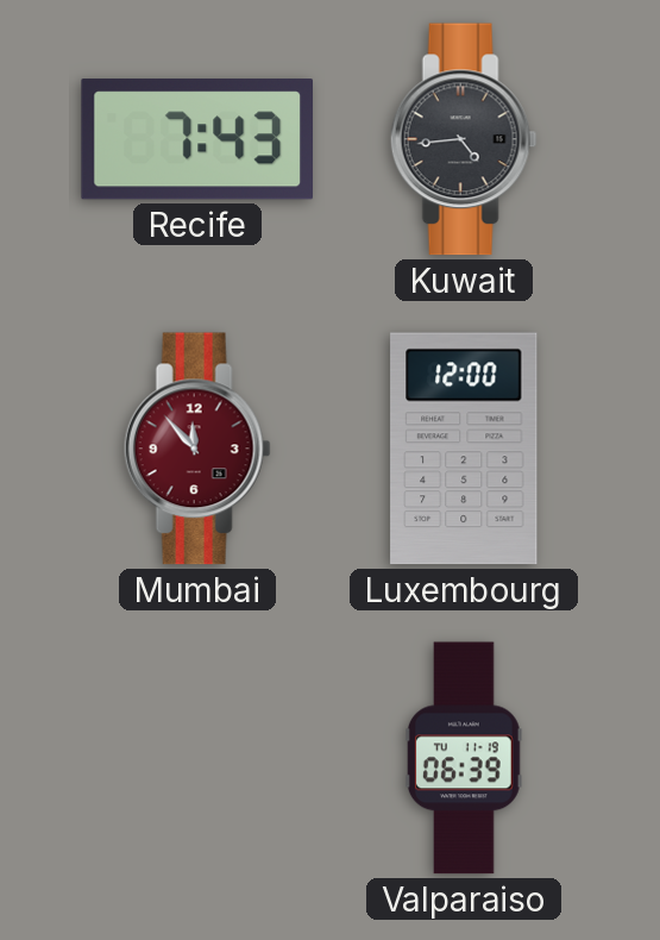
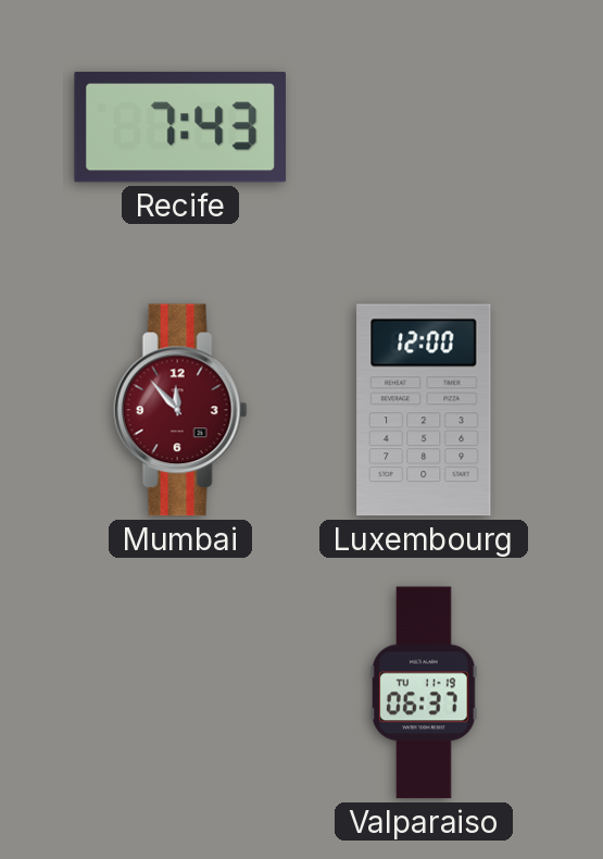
Kuwait: 4:44 -> none
Valparaiso: 06:39 -> 06:37
